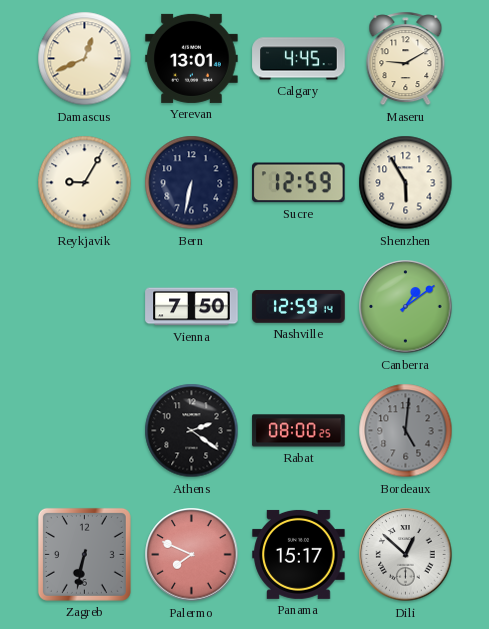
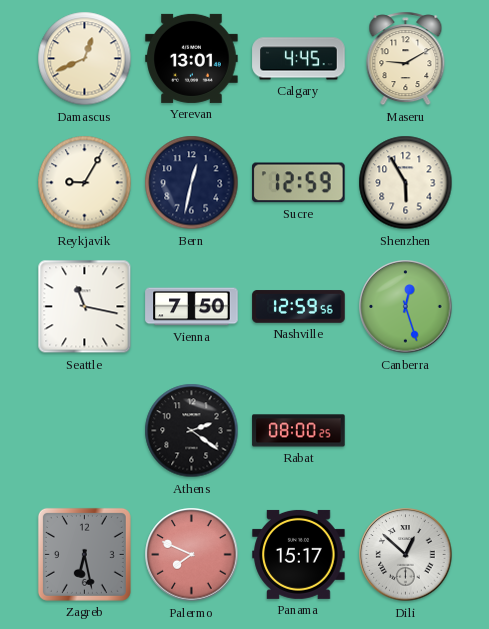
Bern: 6:32 -> 12:32
Seattle: none -> 11:17
Nashville: 12:59:14 -> 12:59:56
Canberra: 1:09 -> 12:27
Bordeaux: 5:01 -> none
Zagreb: 6:32 -> 6:28
